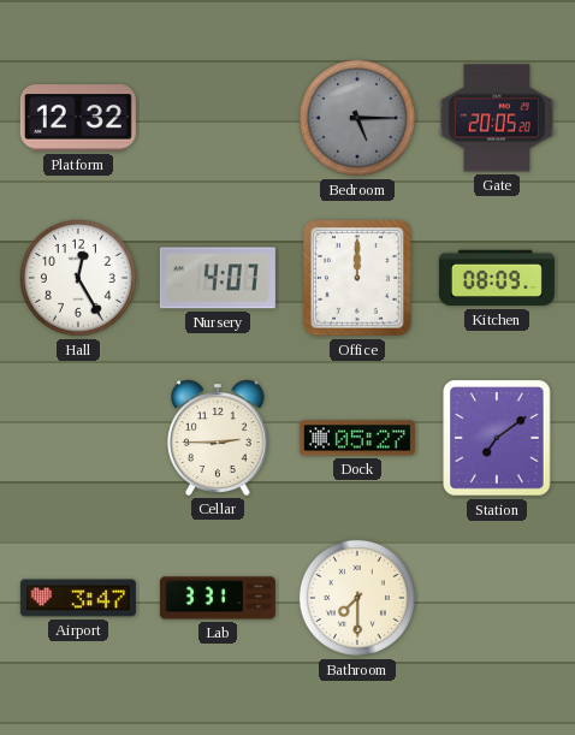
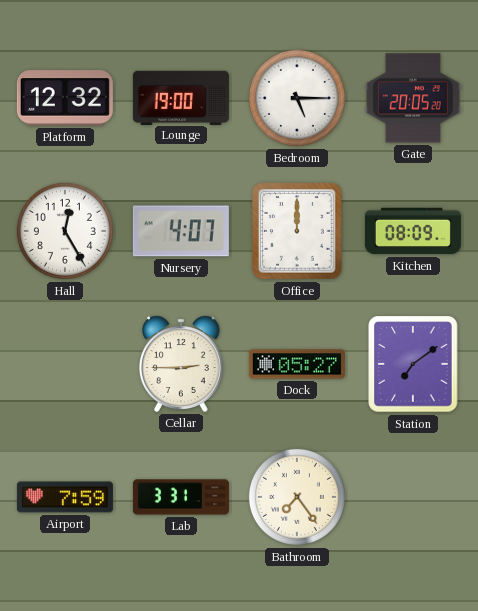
Lounge: none -> 19:00
Bedroom dial: grey -> white
Airport: 3:47 -> 7:59
Bathroom: 7:30 -> 7:24
